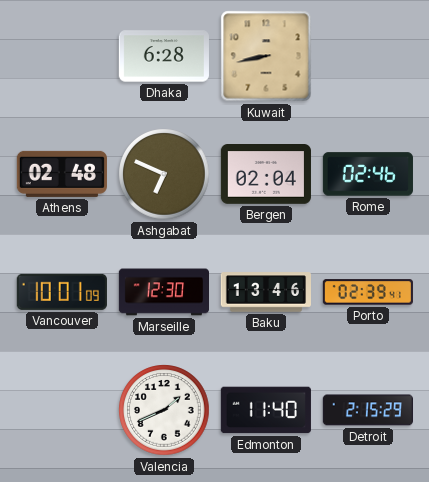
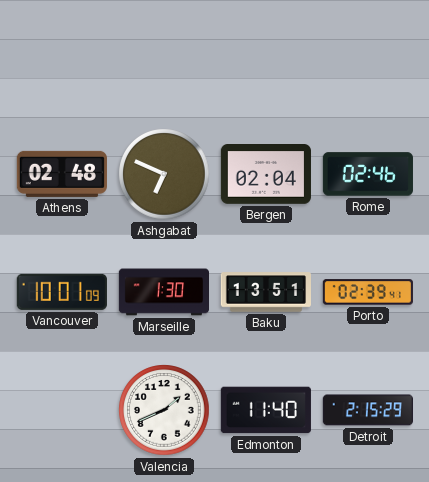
Dhaka: 6:28 -> none
Kuwait: 8:43 -> none
Marseille: 12:30 -> 1:30
Baku: 13:46 -> 13:51
